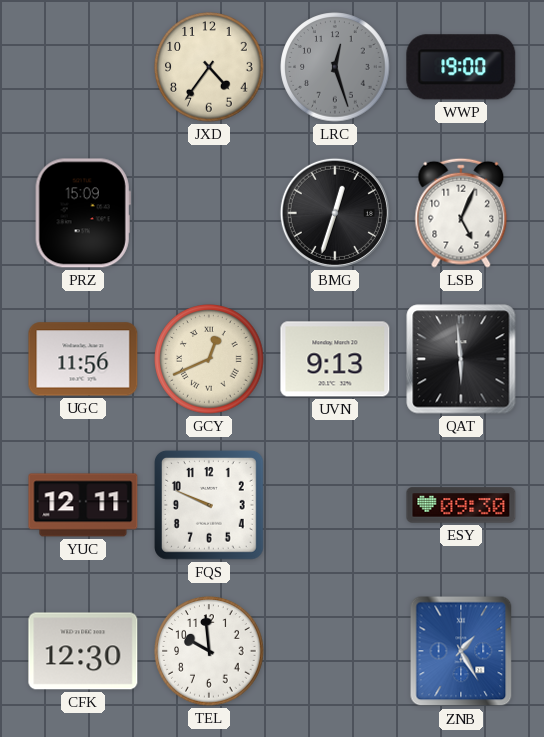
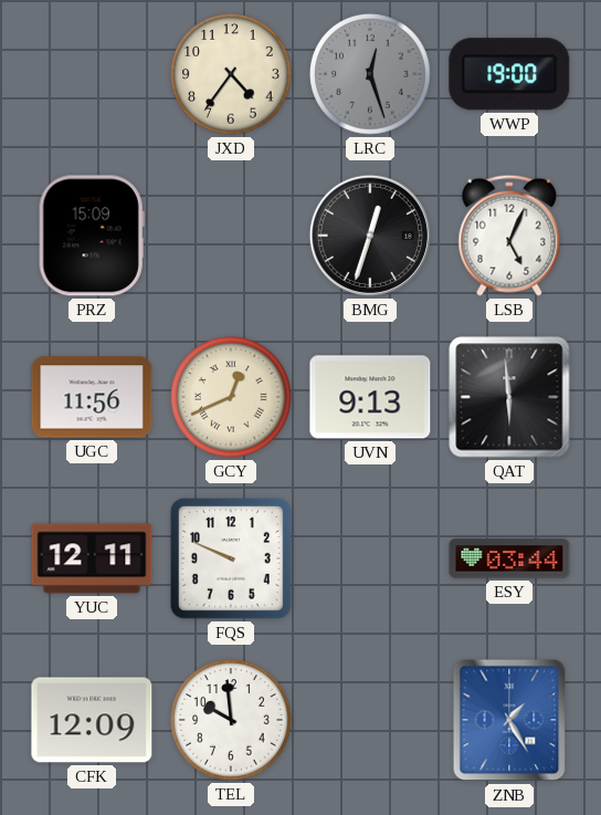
ESY: 09:30 -> 03:44
CFK: 12:30 -> 12:09
